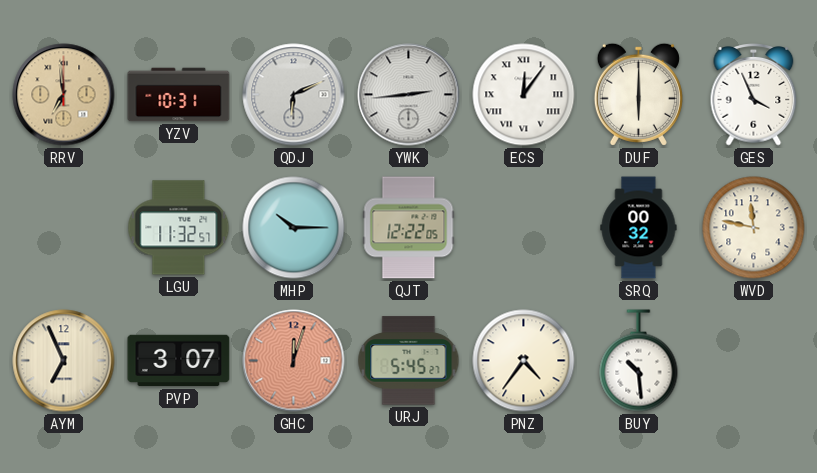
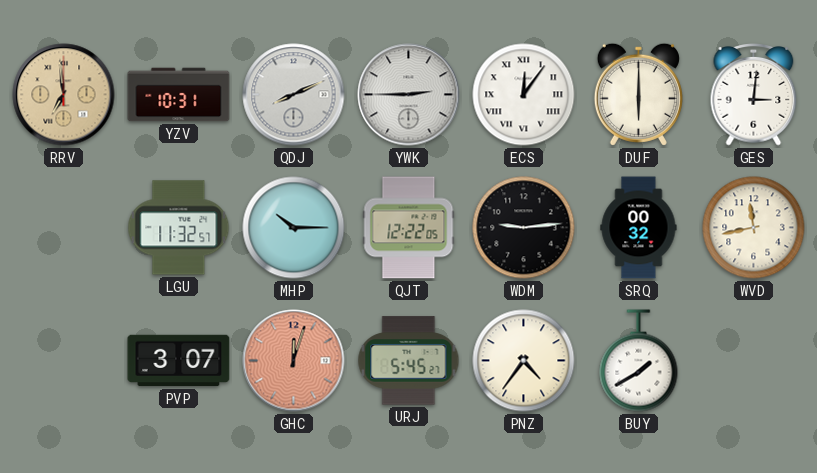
QDJ: 6:11 -> 8:11
YWK: 2:44 -> 2:45
GES: 3:56 -> 3:01
WDM: none -> 9:14
WVD: 11:47 -> 11:43
AYM: 6:56 -> none
BUY: 10:29 -> 1:40
